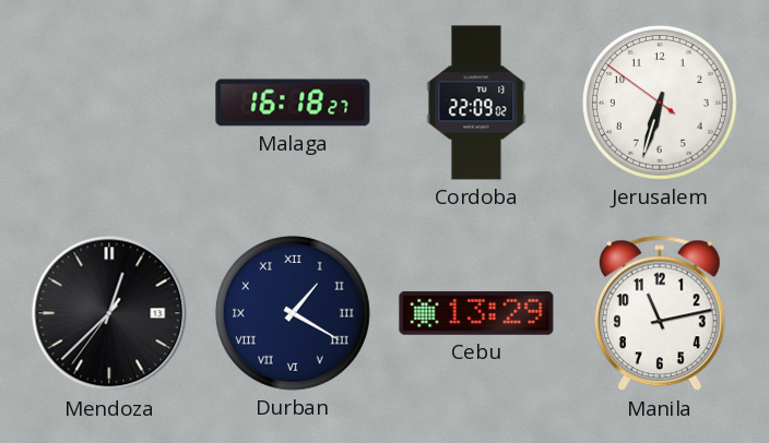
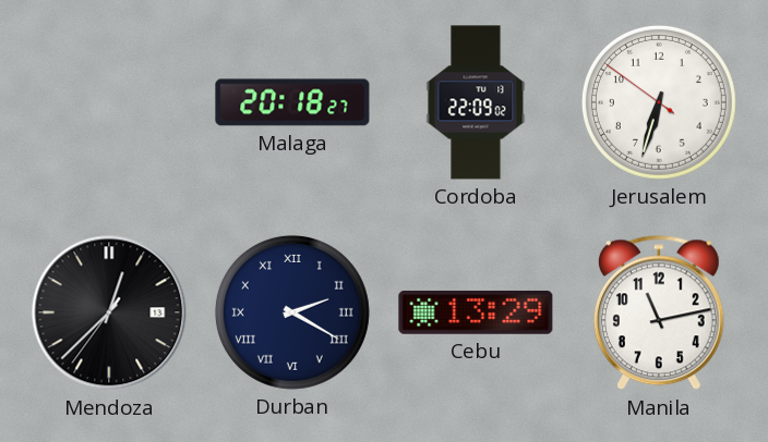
Malaga: 16:18 -> 20:18
Durban: 1:20 -> 2:20
